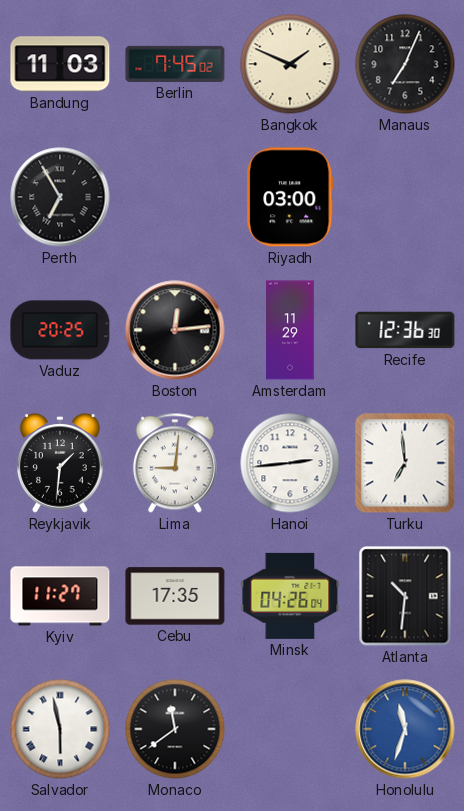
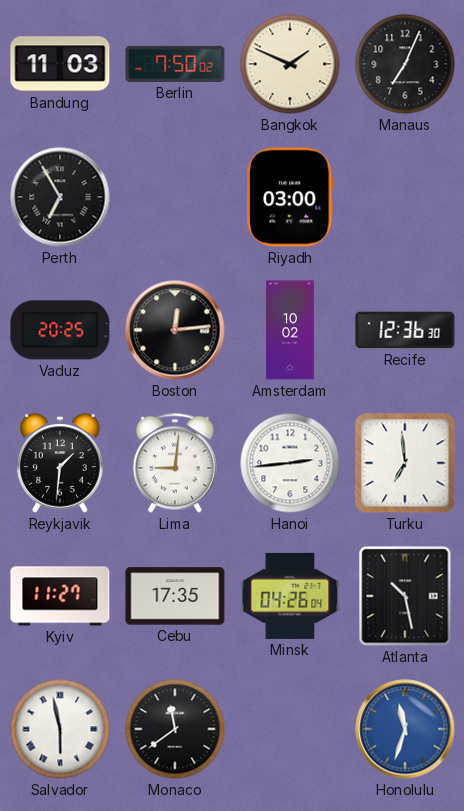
Berlin: 7:45 -> 7:50
Amsterdam: 11:29 -> 10:02
Atlanta: 10:31 -> 10:28
